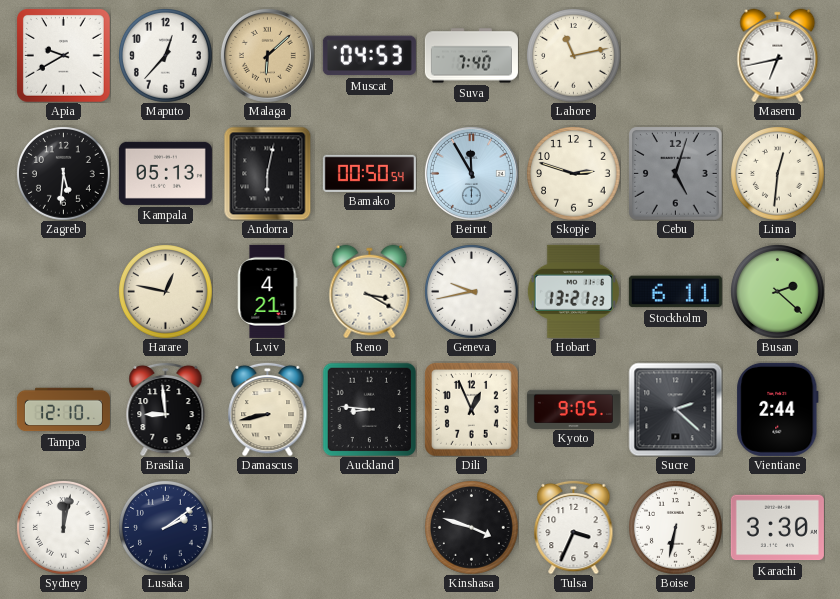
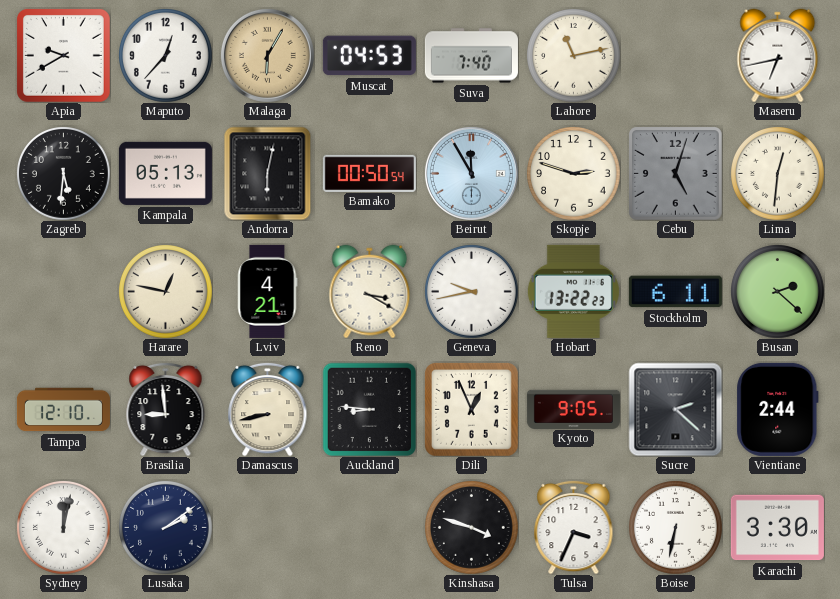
Malaga: 6:08 -> 6:05
Hobart: 13:21 -> 13:22
